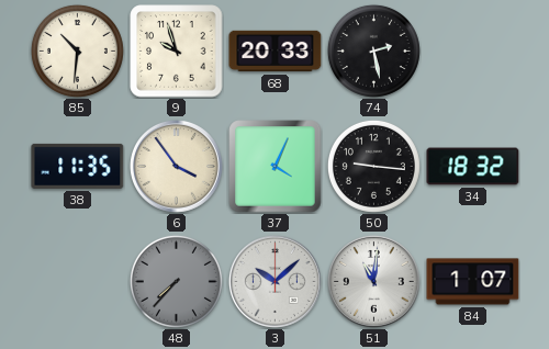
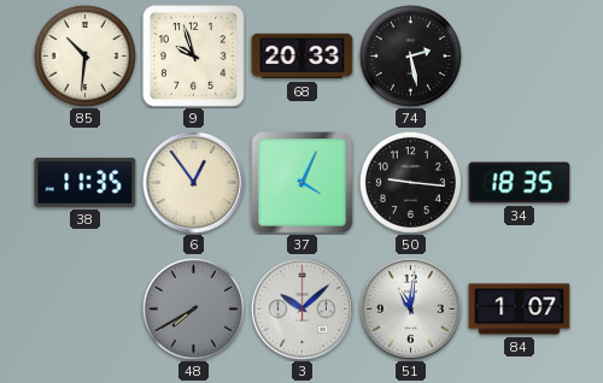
6: 3:54 -> 12:54
34: 18:32 -> 18:35
48: 7:37 -> 7:40
